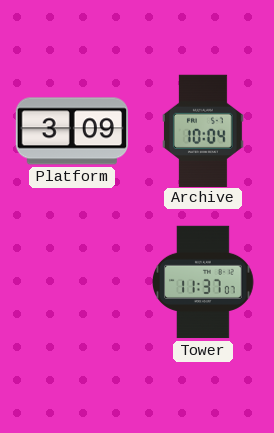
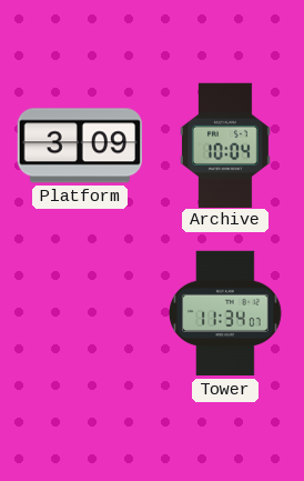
Tower: 11:37 -> 11:34
